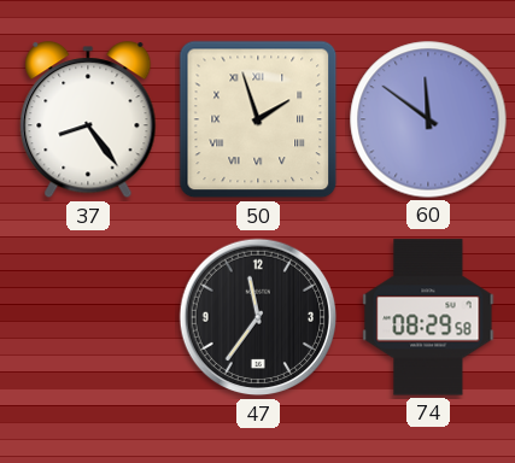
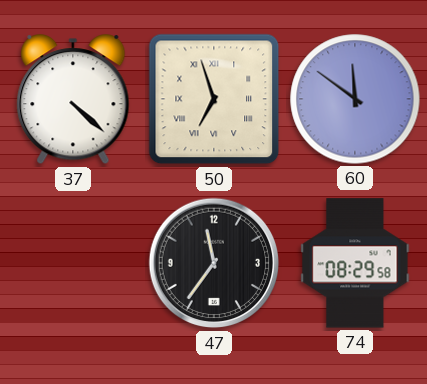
37: 8:24 -> 4:22
50: 1:57 -> 6:57
